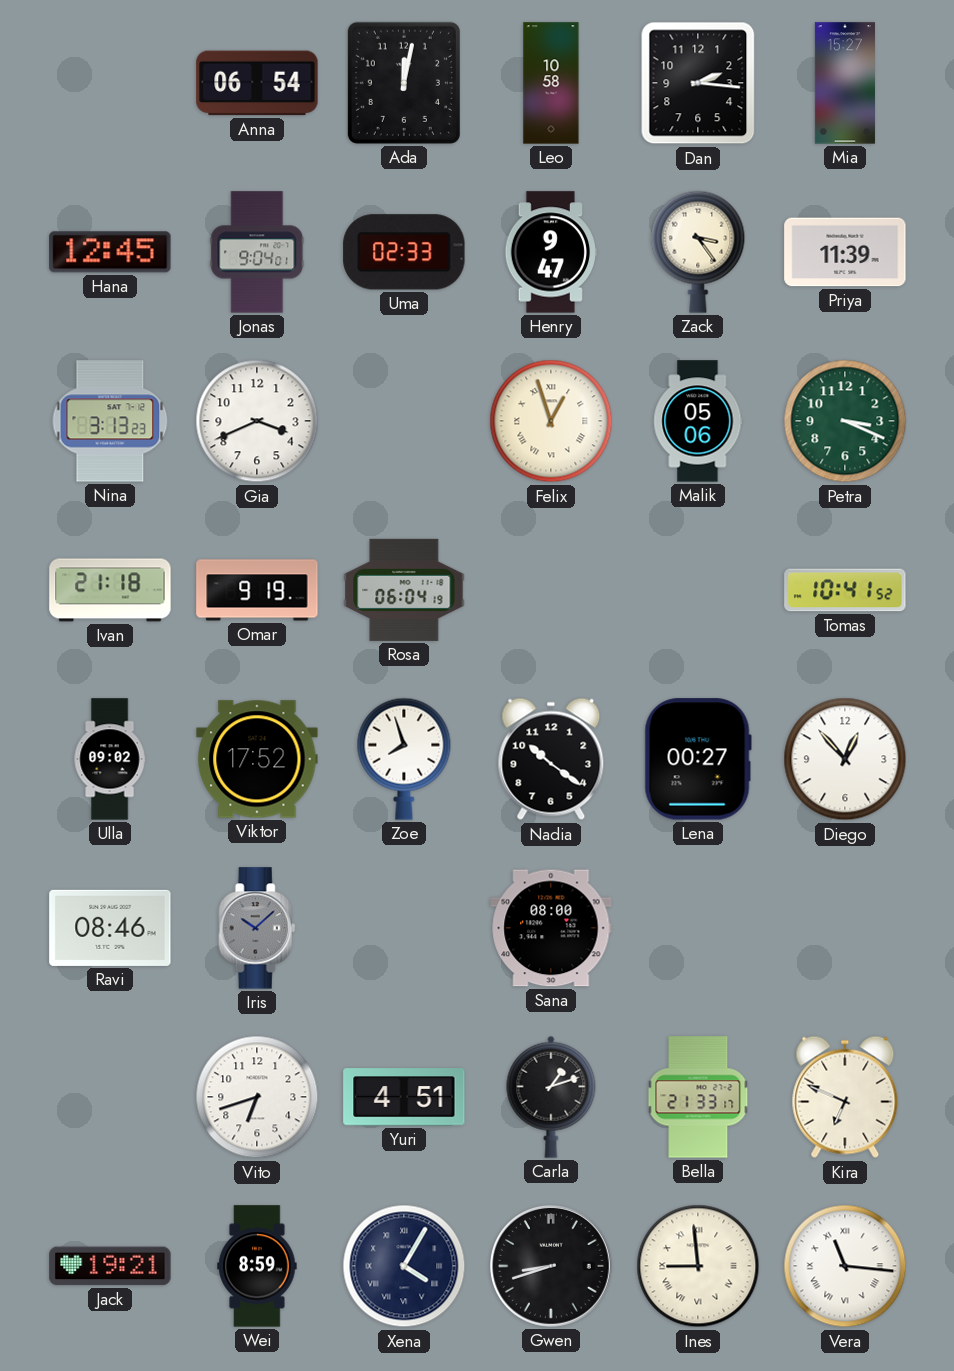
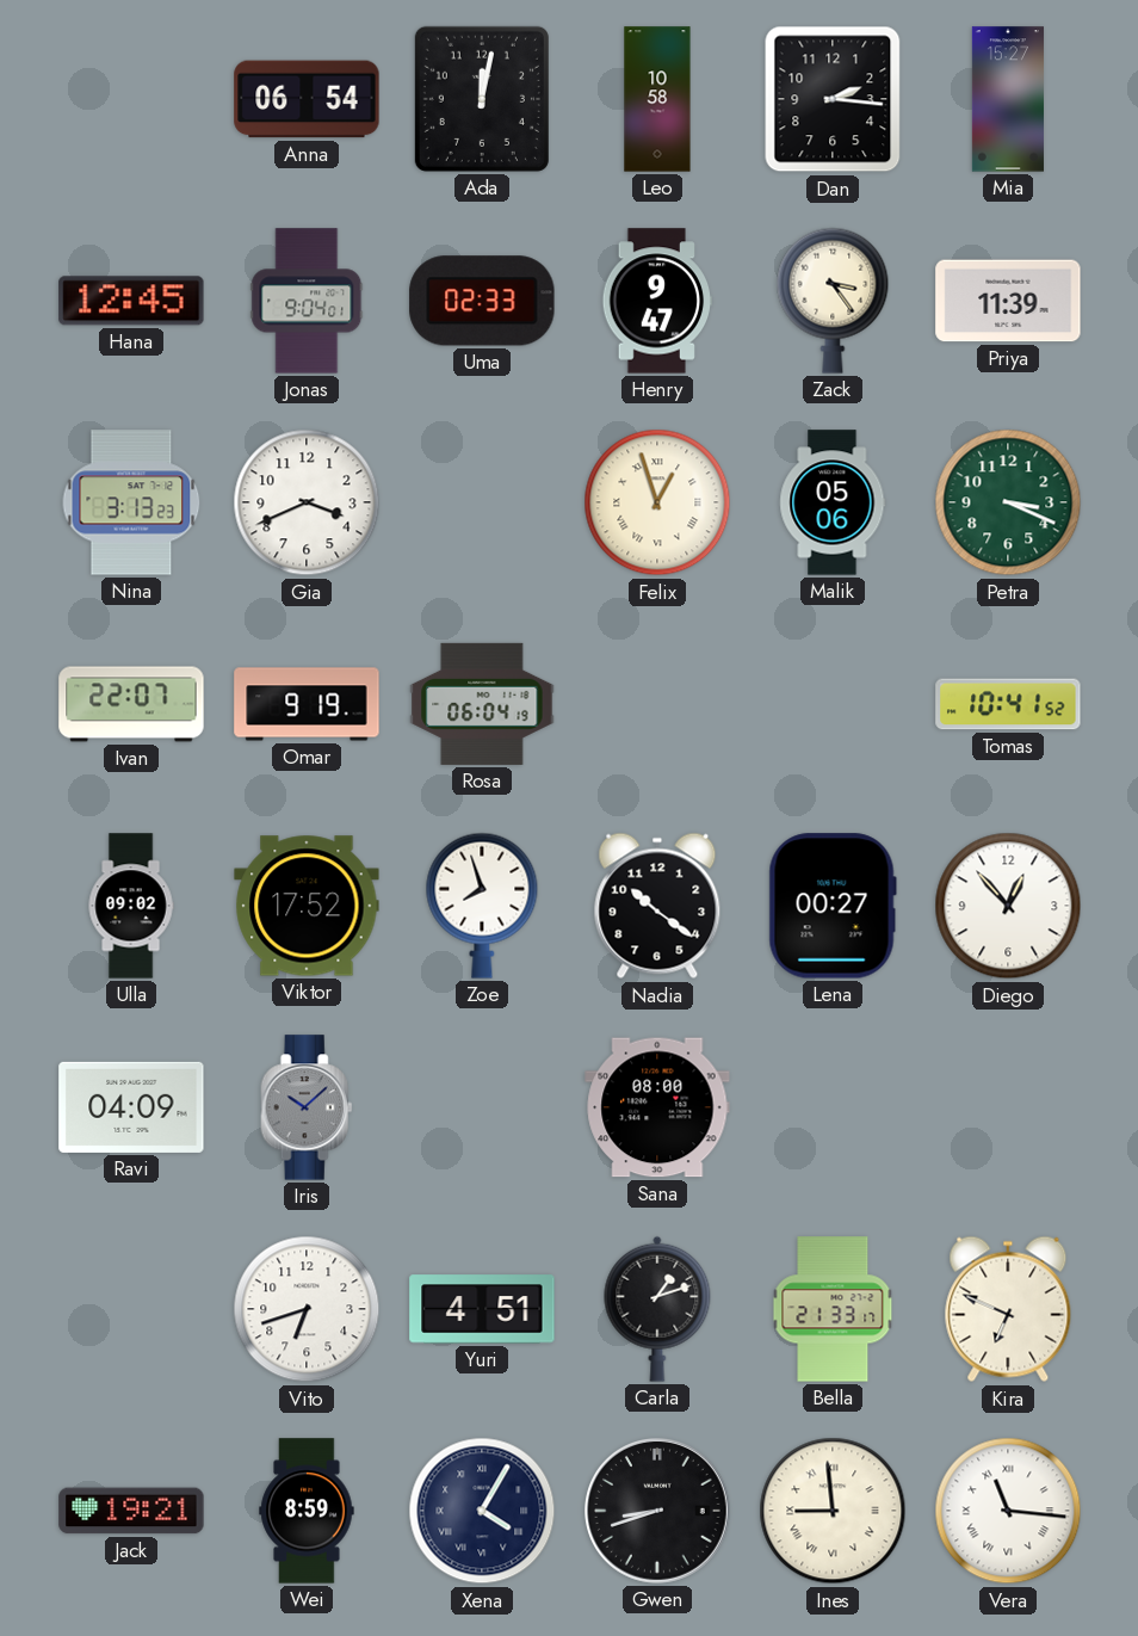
Ivan: 21:18 -> 22:07
Ravi: 08:46 -> 04:09
